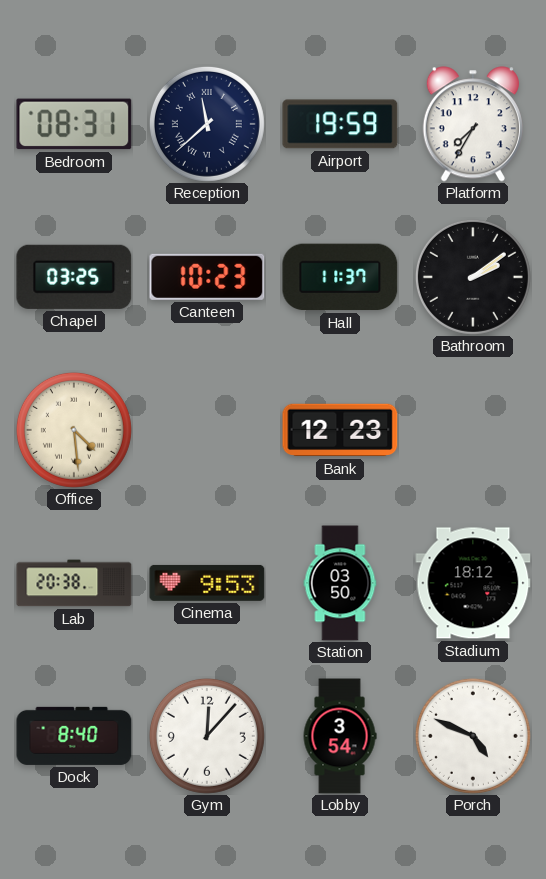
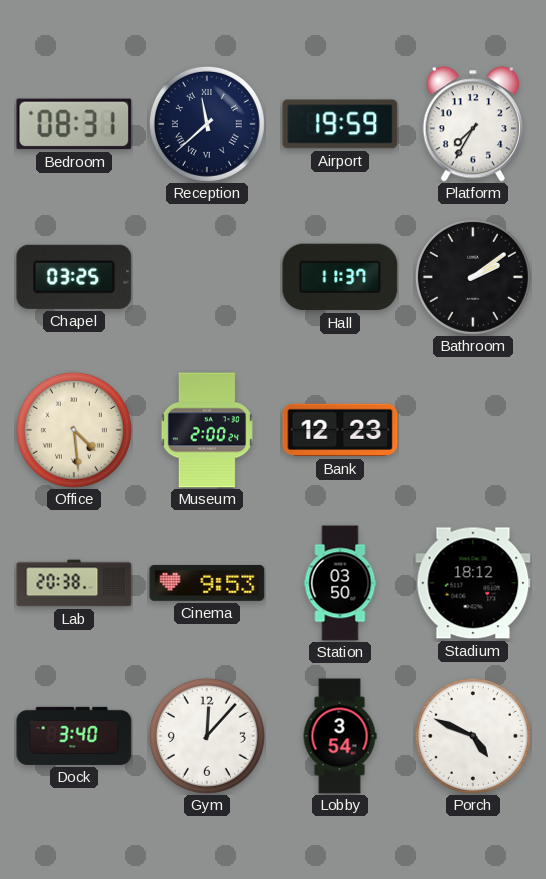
Canteen: 10:23 -> none
Museum: none -> 2:00
Dock: 8:40 -> 3:40
